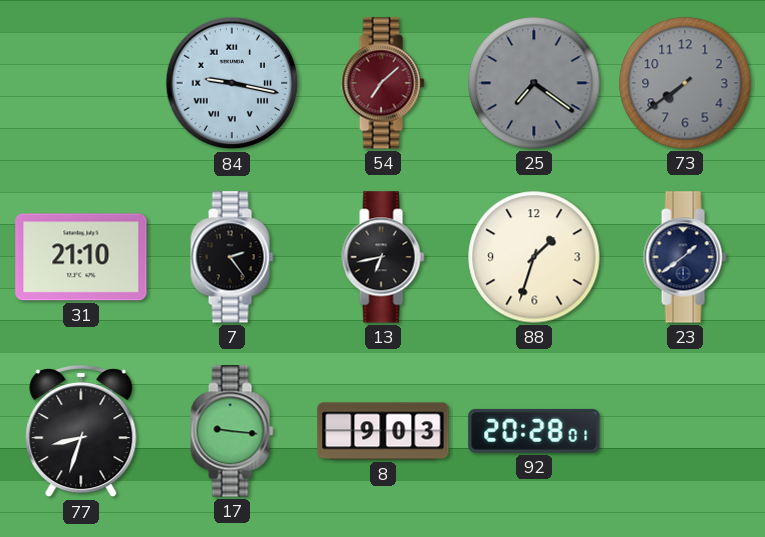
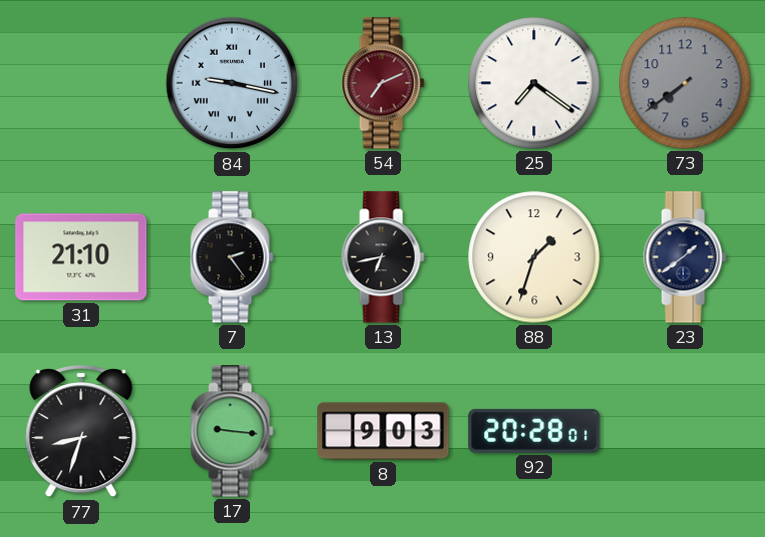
54: 7:08 -> 7:11
25 dial: grey -> white
